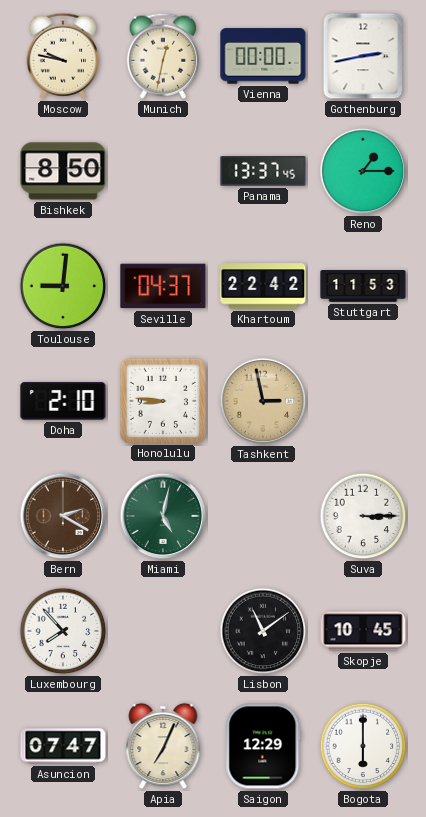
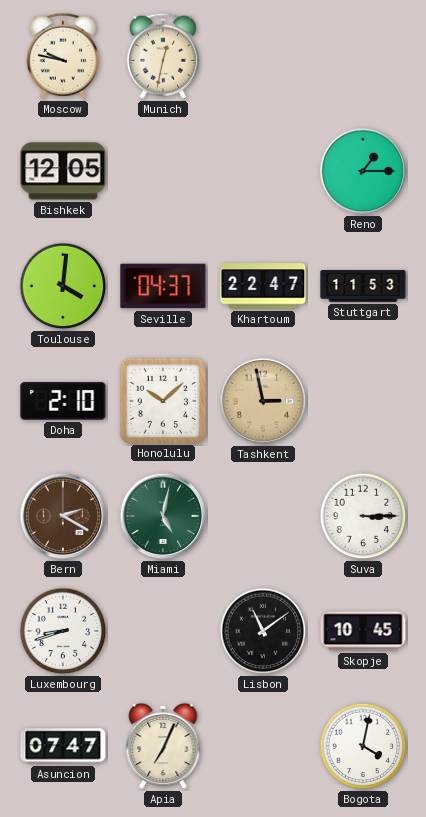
Vienna: 00:00 -> none
Gothenburg: 2:43 -> none
Bishkek: 8:50 -> 12:05
Panama: 13:37 -> none
Toulouse: 9:01 -> 4:01
Khartoum: 22:42 -> 22:47
Honolulu: 8:46 -> 10:08
Luxembourg: 7:53 -> 8:42
Saigon: 12:29 -> none
Bogota: 6:00 -> 4:02
